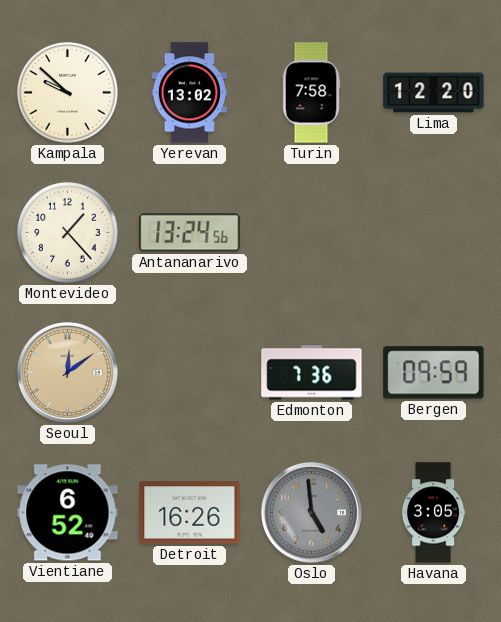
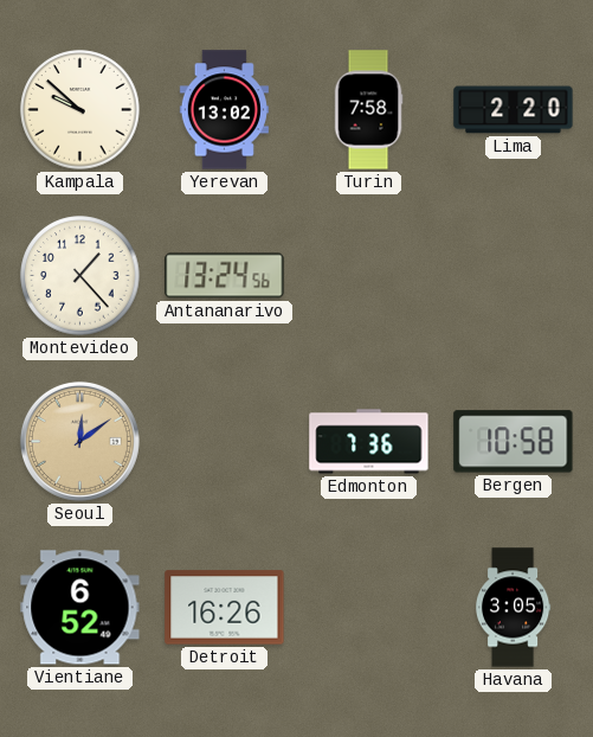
Lima: 12:20 -> 2:20
Bergen: 09:59 -> 10:58
Oslo: 4:59 -> none
